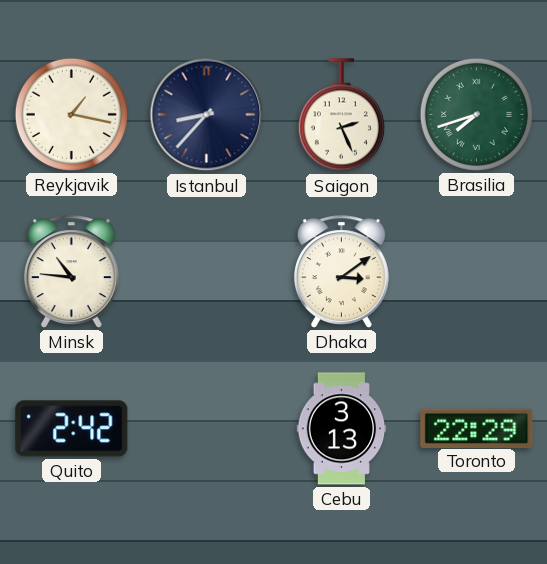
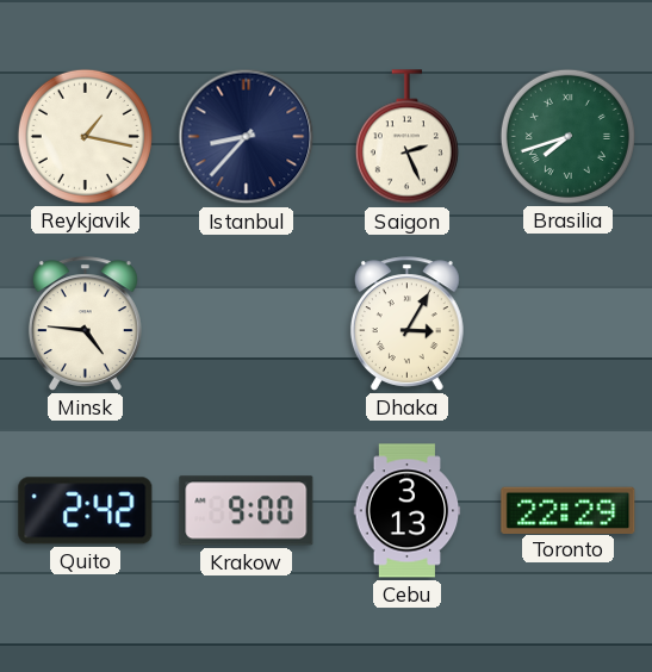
Minsk: 10:46 -> 4:46
Dhaka: 3:09 -> 3:05
Krakow: none -> 9:00
